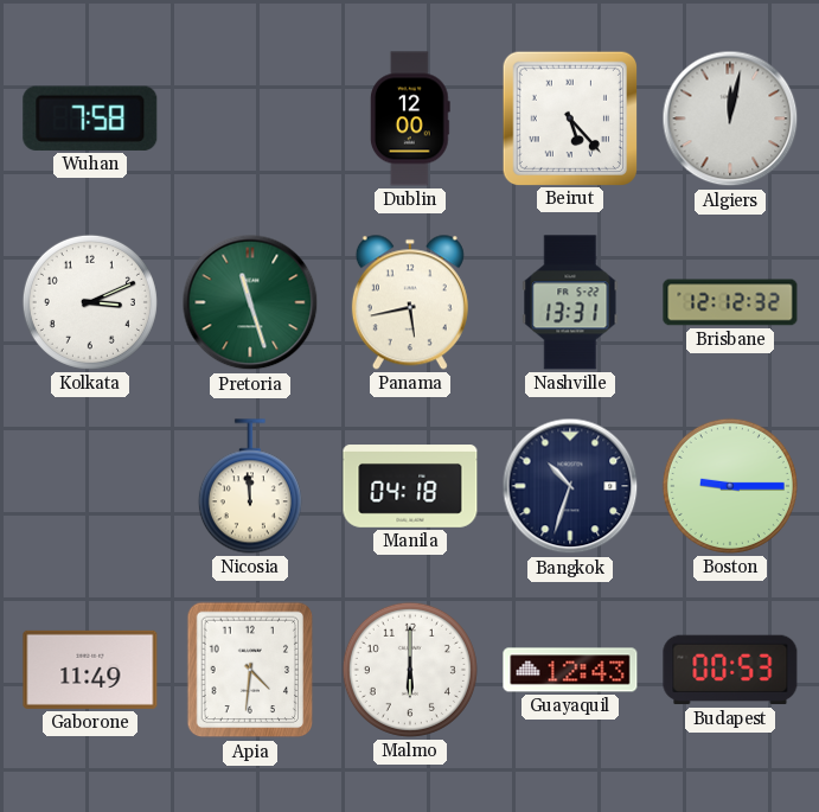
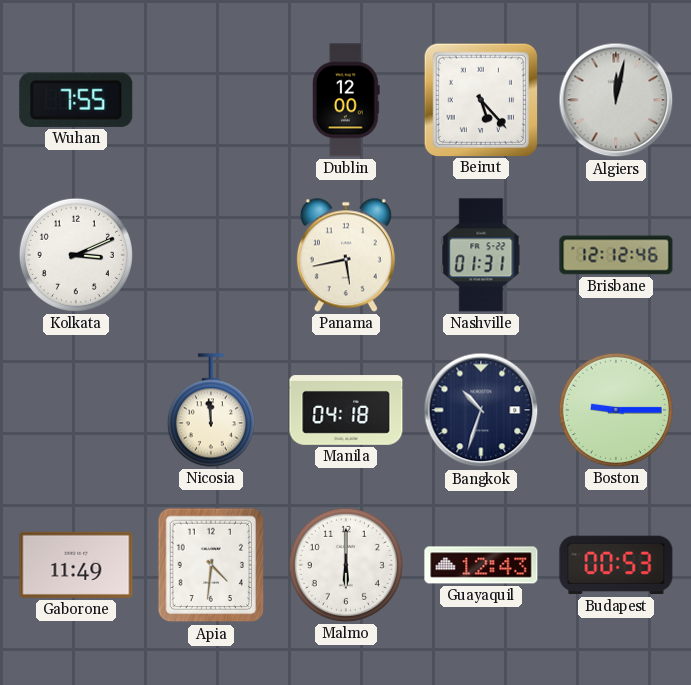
Wuhan: 7:58 -> 7:55
Pretoria: 11:27 -> none
Nashville: 13:31 -> 01:31
Brisbane: 12:12:32 -> 12:12:46
